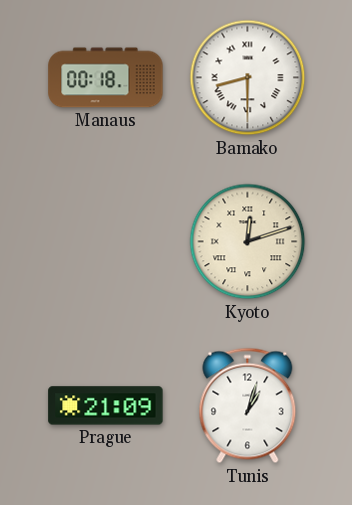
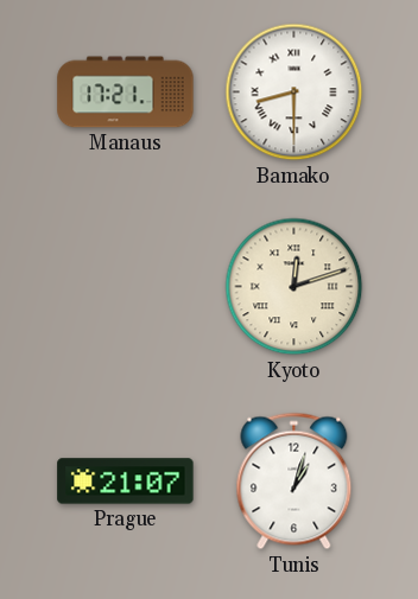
Manaus: 00:18 -> 17:21
Prague: 21:09 -> 21:07
